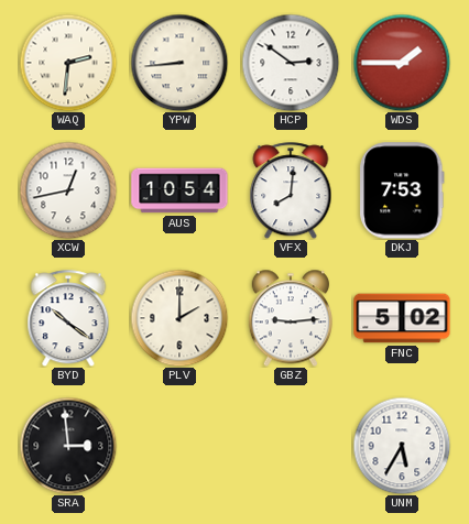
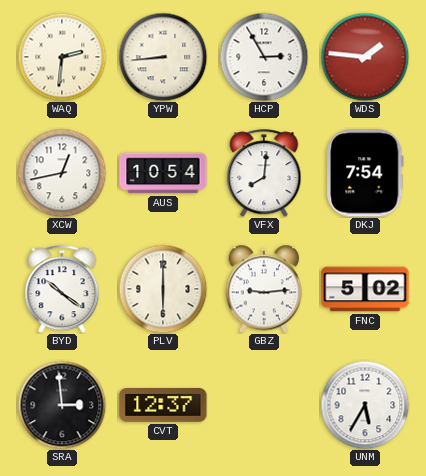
HCP: 2:51 -> 2:55
WDS: 1:45 -> 1:46
DKJ: 7:53 -> 7:54
PLV: 2:00 -> 6:00
CVT: none -> 12:37
